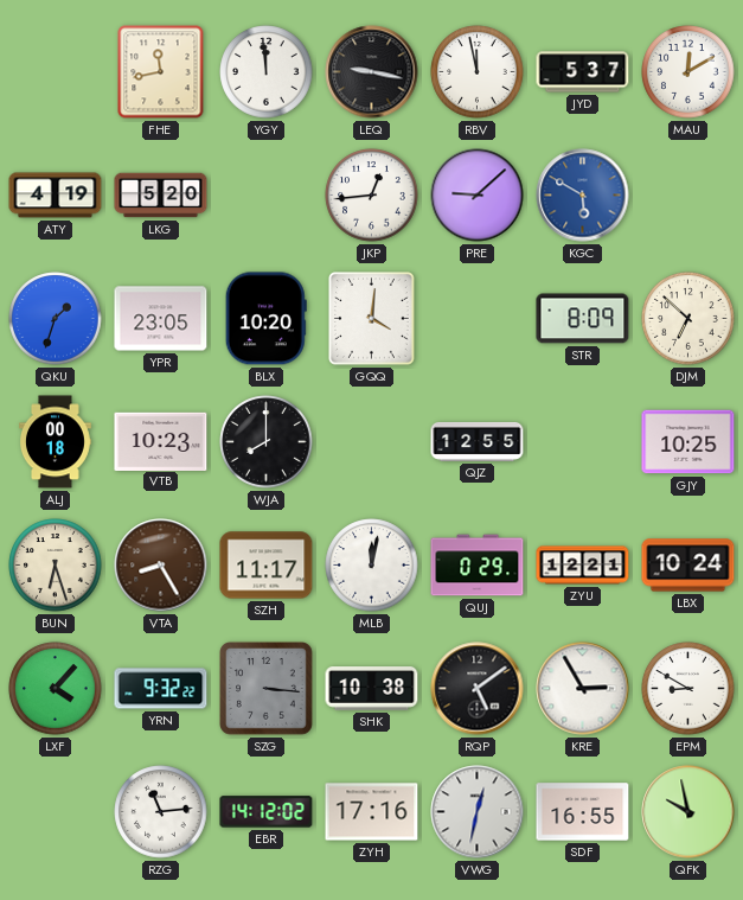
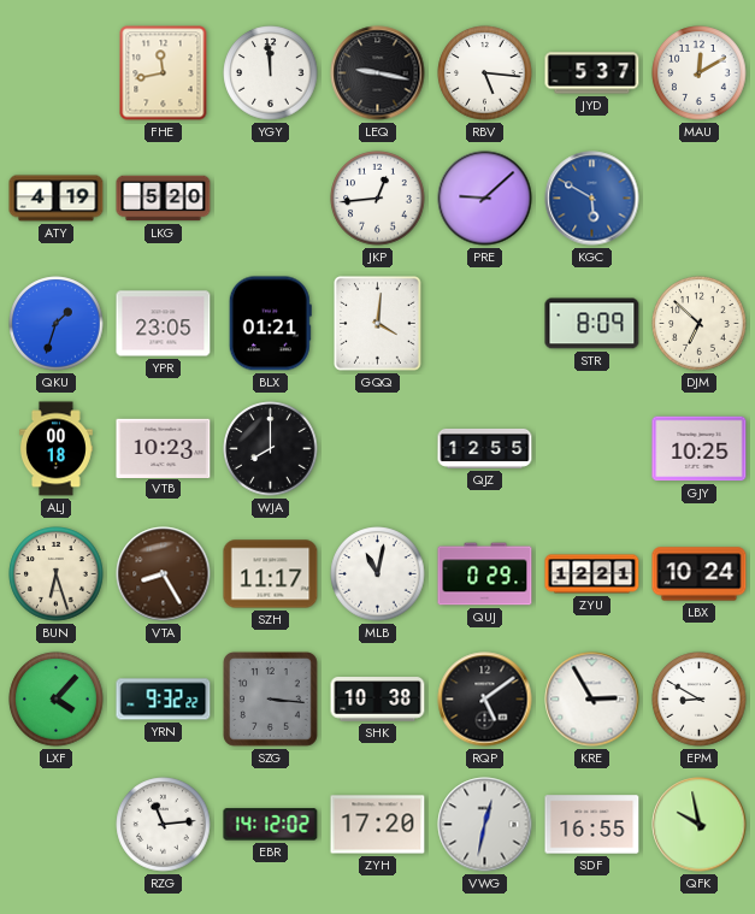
RBV: 11:58 -> 5:16
BLX: 10:20 -> 01:21
MLB: 12:02 -> 11:02
ZYH: 17:16 -> 17:20
